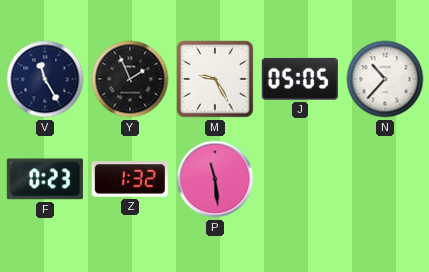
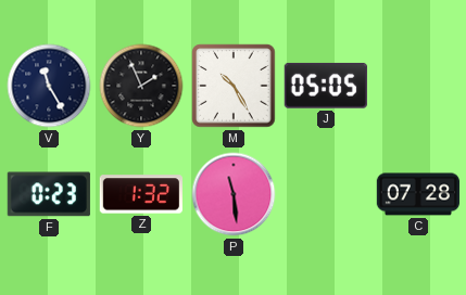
M: 9:25 -> 10:25
N: 10:37 -> none
C: none -> 07:28
